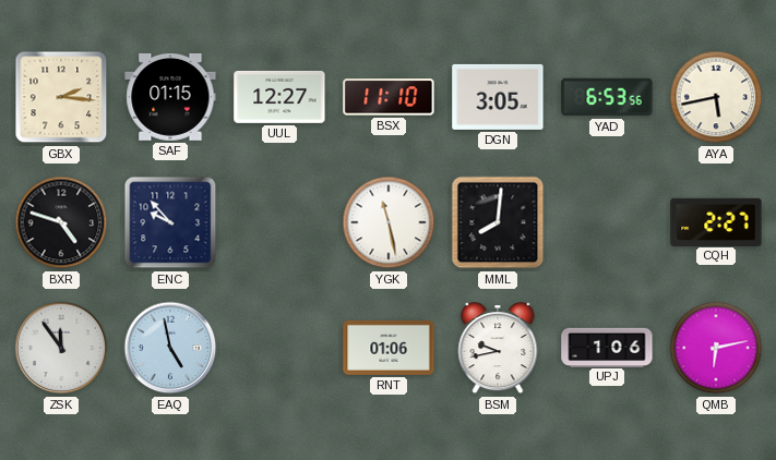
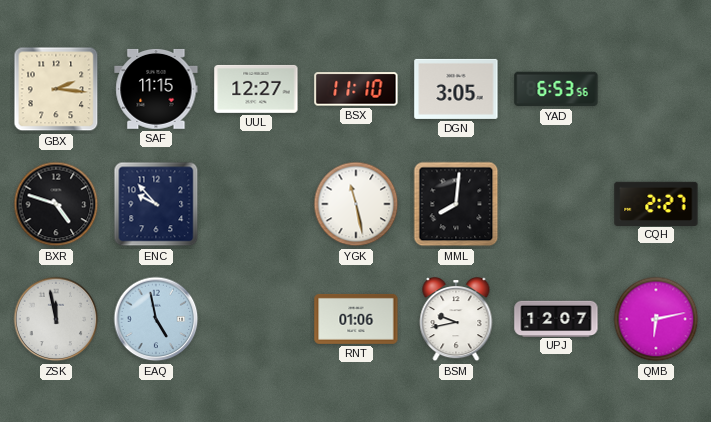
SAF: 01:15 -> 11:15
AYA: 5:43 -> none
ZSK: 11:54 -> 11:58
UPJ: 1:06 -> 12:07
